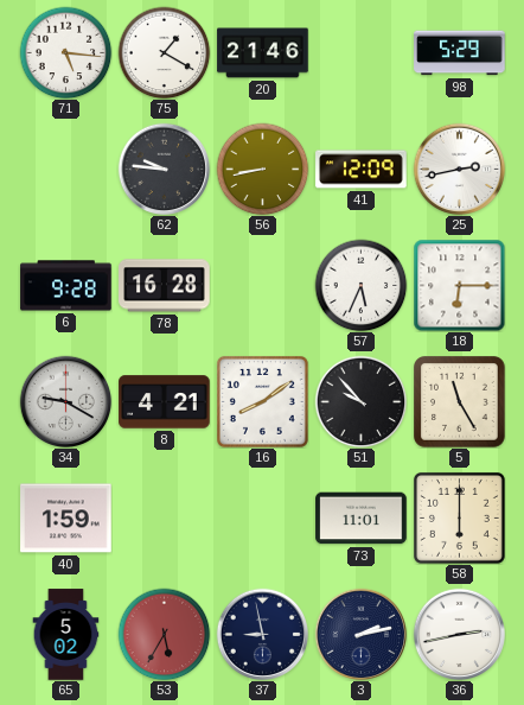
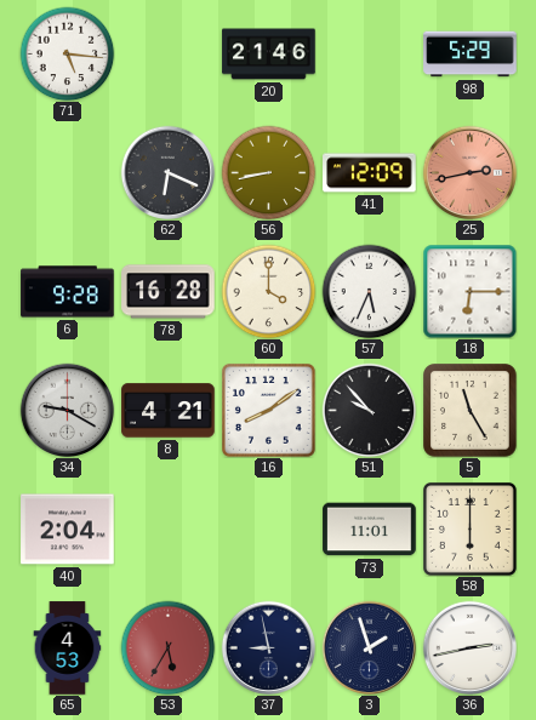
75: 1:20 -> none
62: 9:46 -> 6:19
25 dial: white -> salmon
60: none -> 4:00
40: 1:59 -> 2:04
65: 5:02 -> 4:53
3: 2:13 -> 1:57
